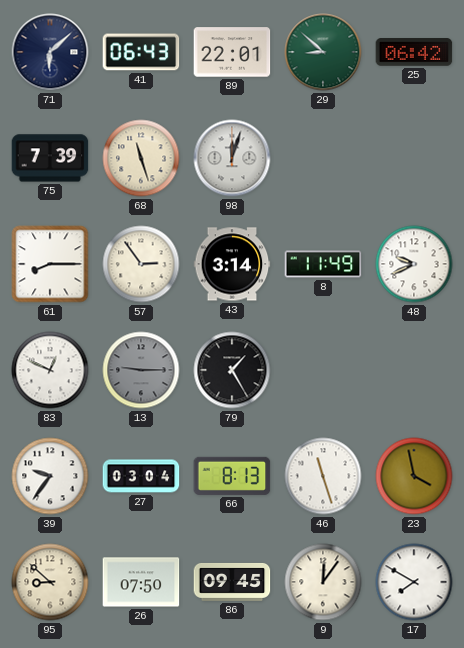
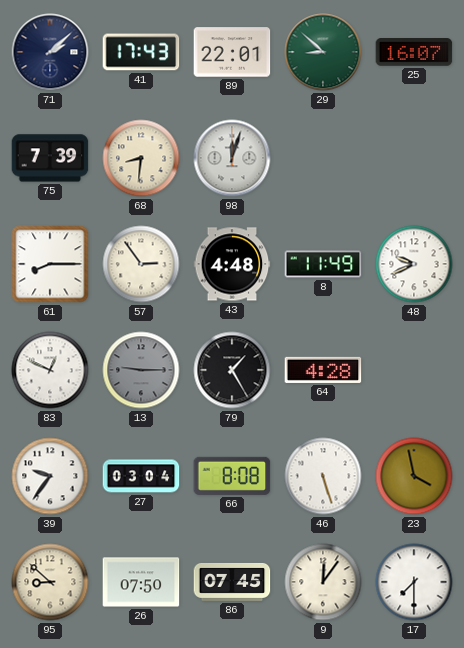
71: 6:08 -> 2:08
41: 06:43 -> 17:43
25: 06:42 -> 16:07
68: 11:27 -> 8:31
43: 3:14 -> 4:48
64: none -> 4:28
66: 8:13 -> 8:08
46: 11:27 -> 5:27
86: 09:45 -> 07:45
17: 7:50 -> 7:30
